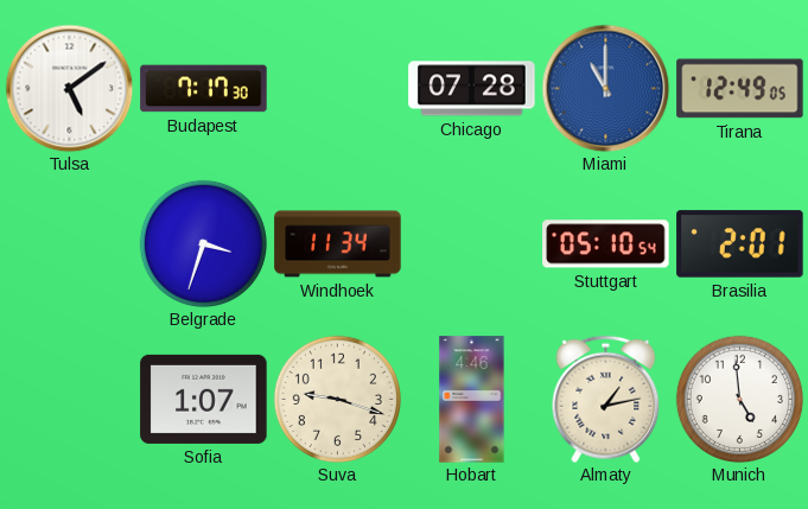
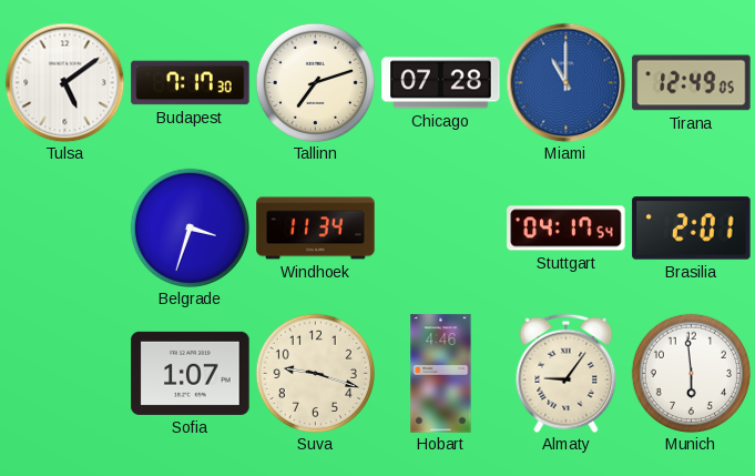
Tallinn: none -> 7:12
Stuttgart: 05:10 -> 04:17
Almaty: 1:13 -> 9:06
Munich: 4:59 -> 5:59
